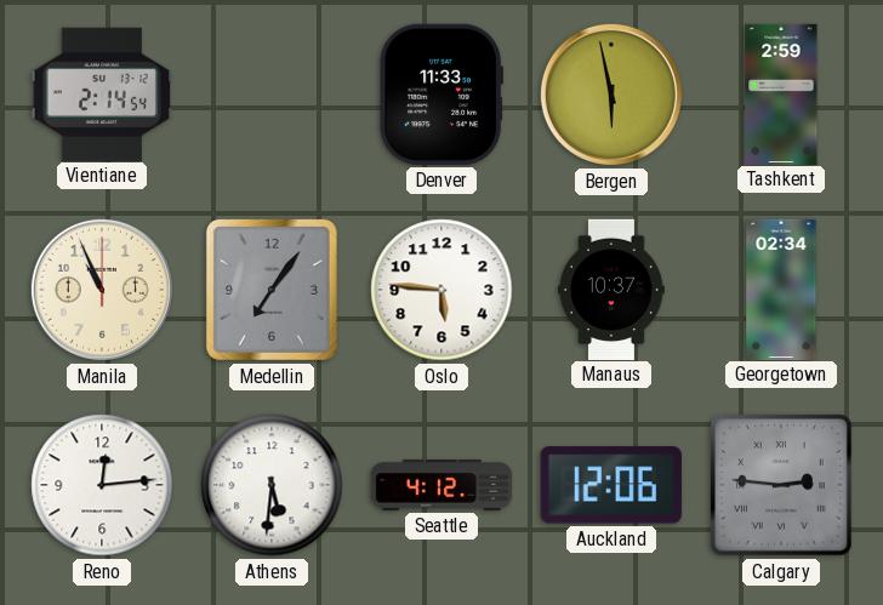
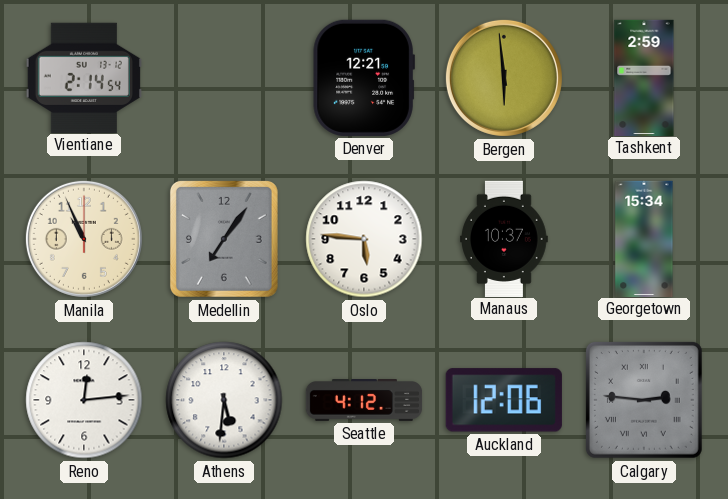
Denver: 11:33 -> 12:21
Bergen: 5:58 -> 5:59
Georgetown: 02:34 -> 15:34
